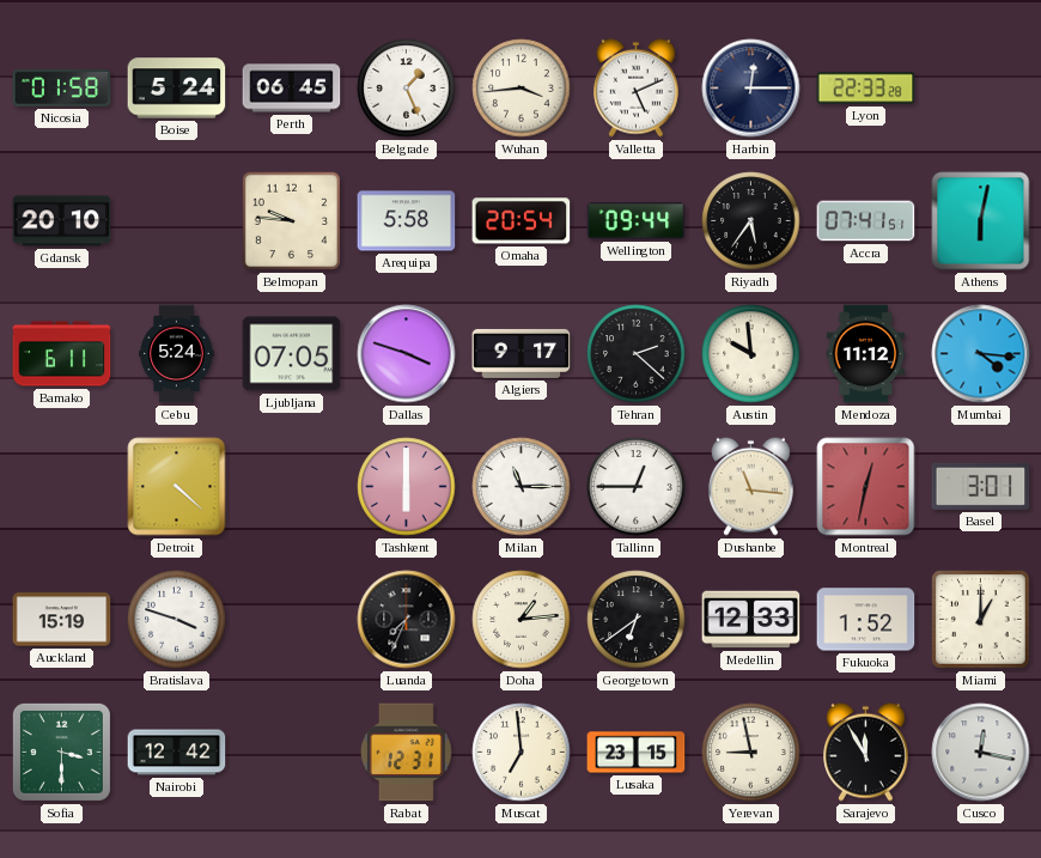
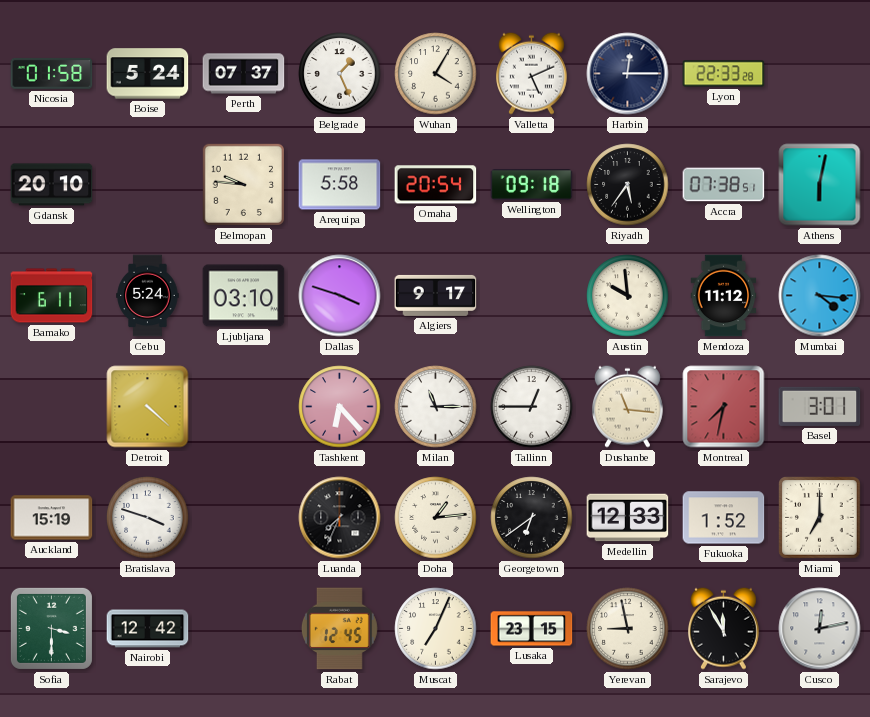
Perth: 06:45 -> 07:37
Wuhan: 3:44 -> 4:05
Wellington: 09:44 -> 09:18
Accra: 07:41 -> 07:38
Ljubljana: 07:05 -> 03:10
Tehran: 2:22 -> none
Tashkent: 6:00 -> 6:23
Montreal: 12:32 -> 7:32
Miami: 1:00 -> 7:00
Rabat: 12:31 -> 12:45
Muscat: 6:59 -> 7:04
Cusco: 12:17 -> 12:13
